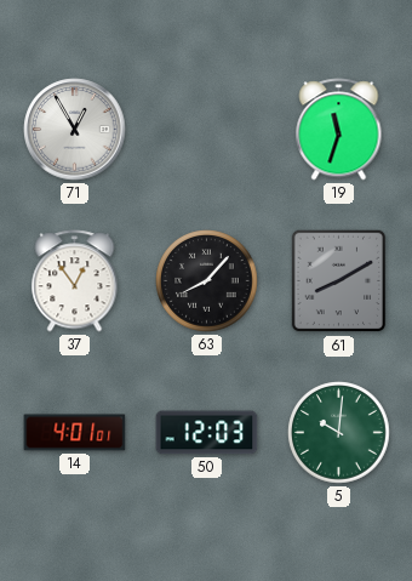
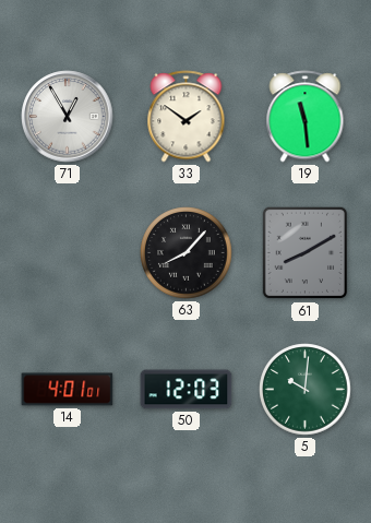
33: none -> 1:51
19: 11:33 -> 11:29
37: 12:54 -> none
